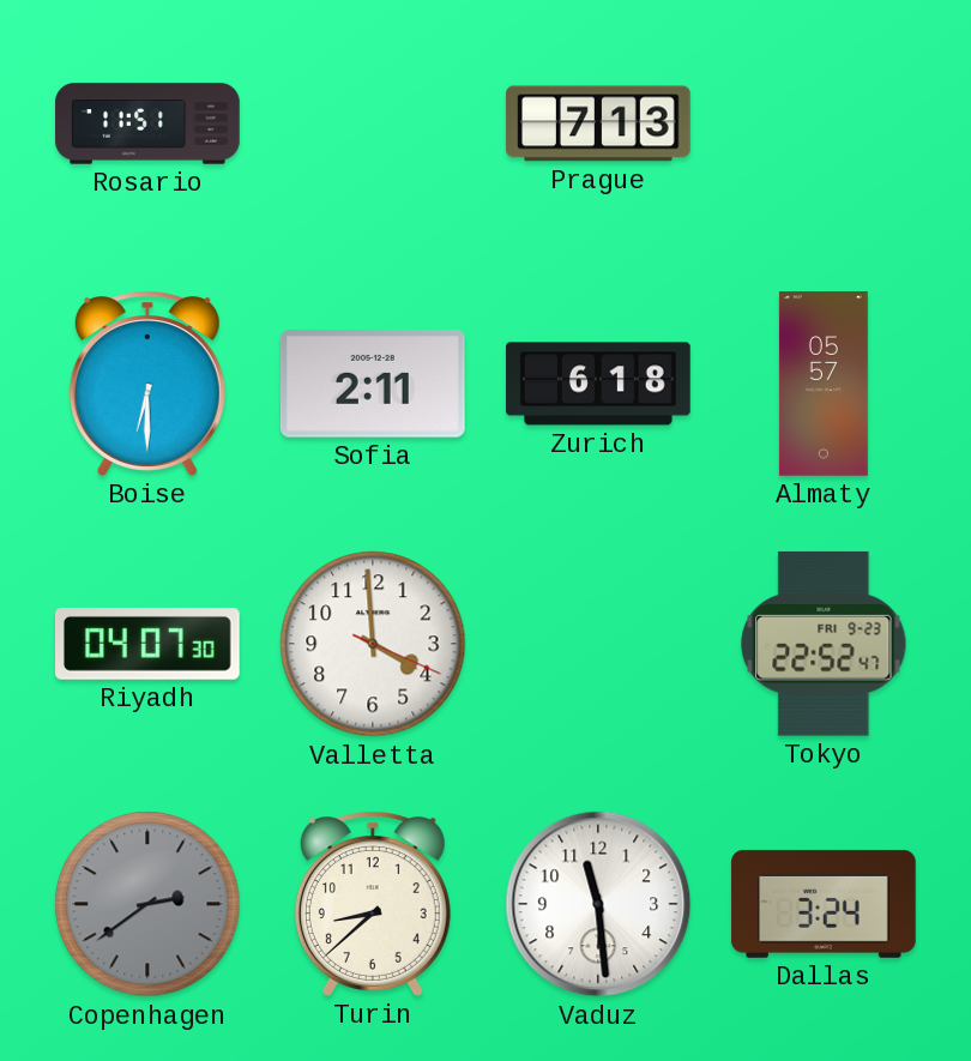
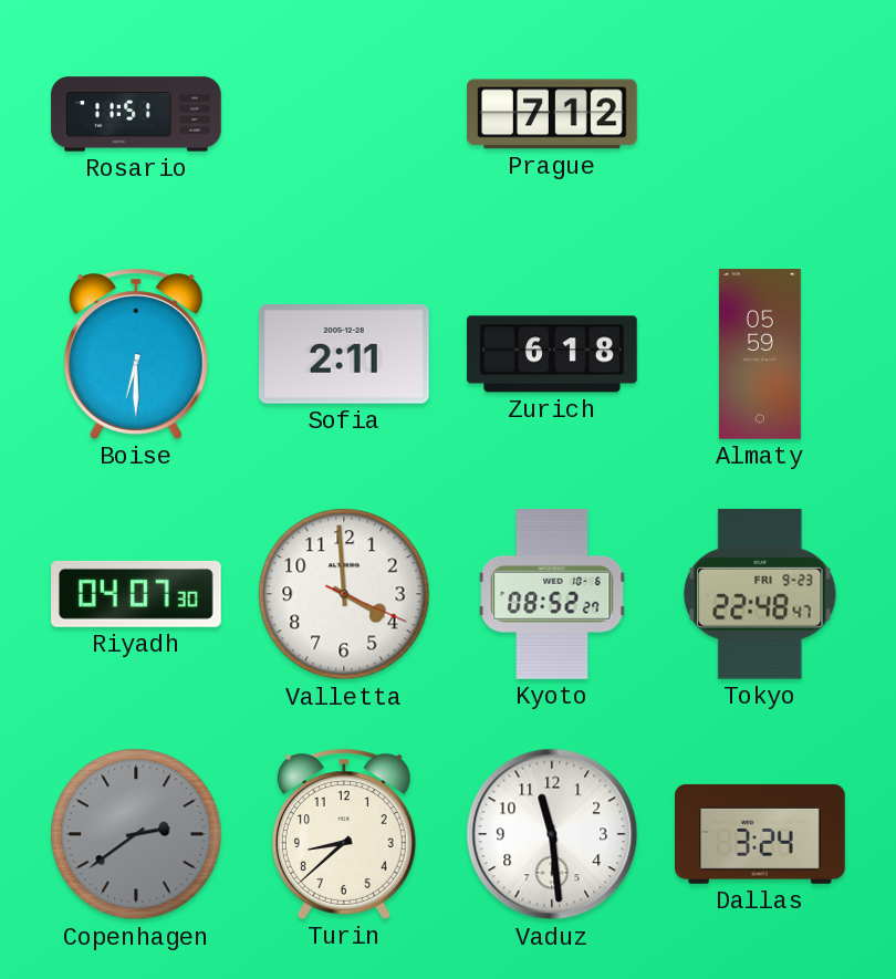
Prague: 7:13 -> 7:12
Almaty: 05:57 -> 05:59
Kyoto: none -> 08:52
Tokyo: 22:52 -> 22:48
